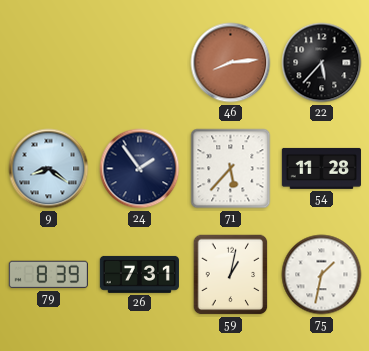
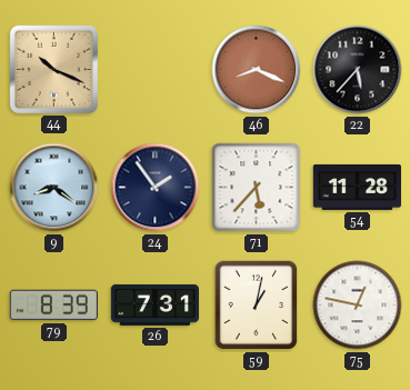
44: none -> 10:19
46: 8:14 -> 8:19
75: 1:32 -> 12:47
